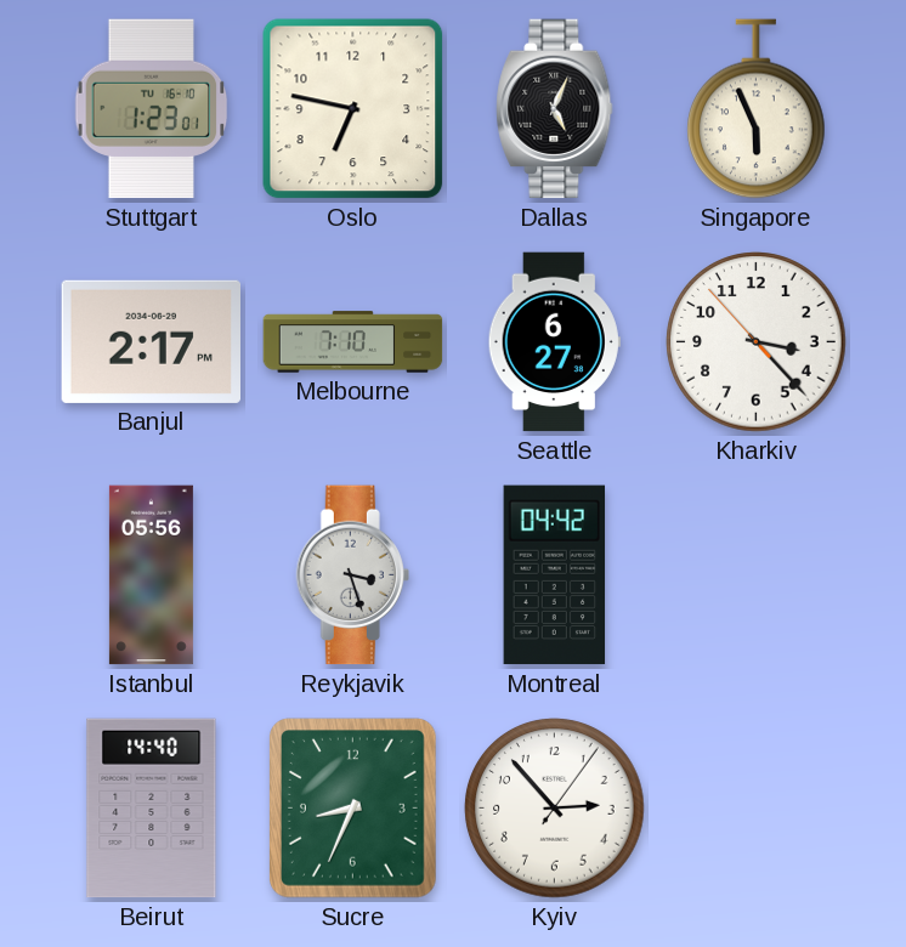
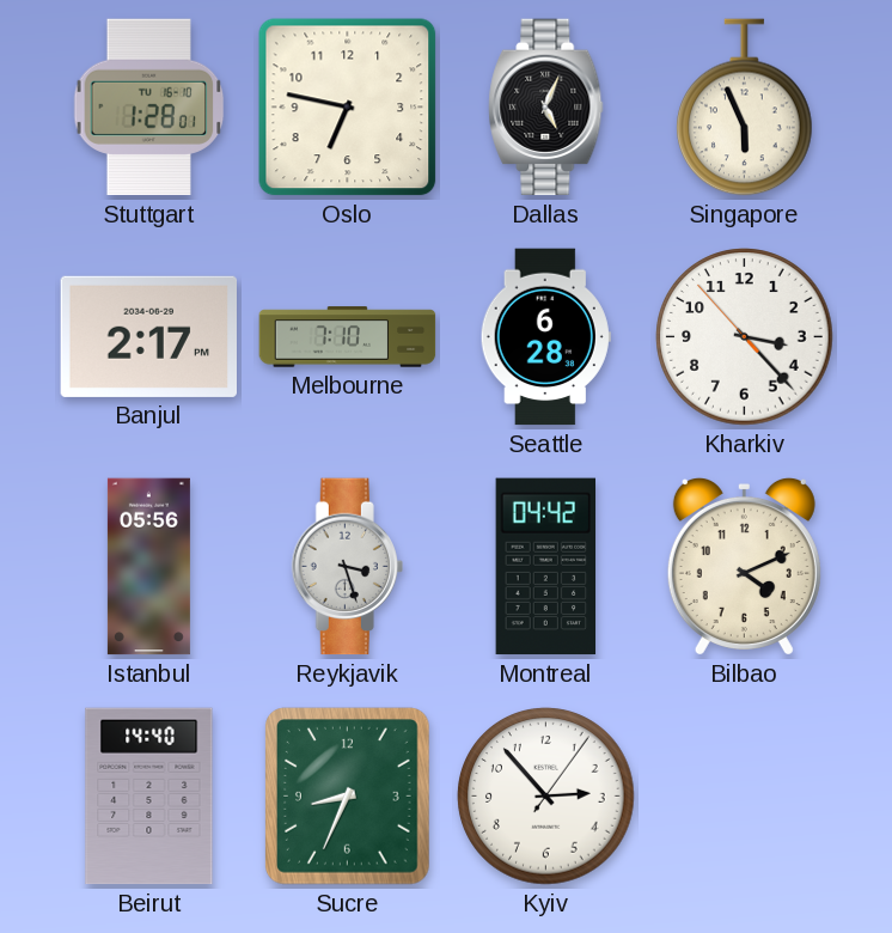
Stuttgart: 1:23 -> 1:28
Seattle: 6:27 -> 6:28
Bilbao: none -> 4:11
